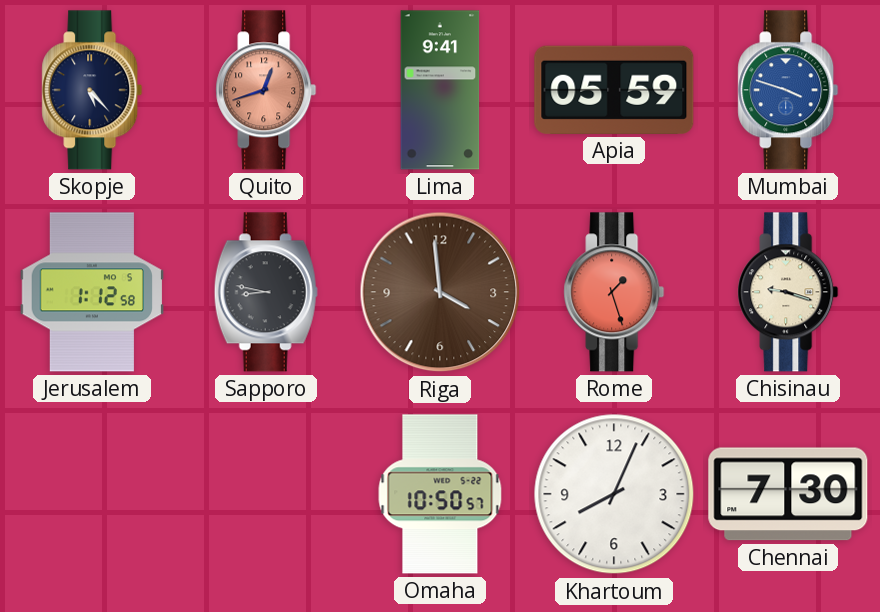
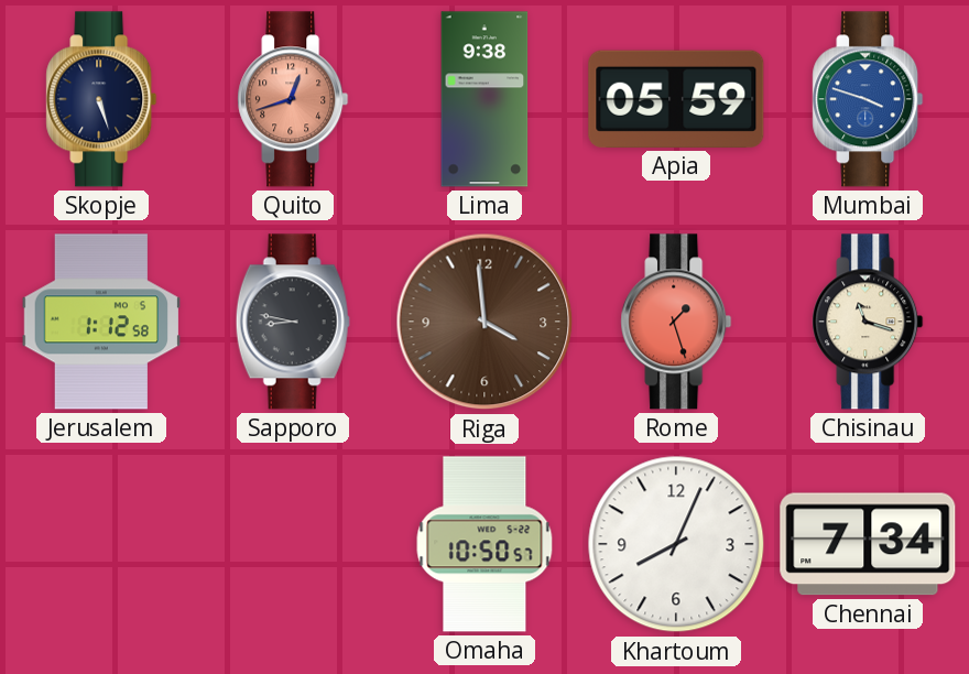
Skopje: 5:23 -> 5:27
Lima: 9:41 -> 9:38
Chisinau: 9:18 -> 11:18
Chennai: 7:30 -> 7:34
